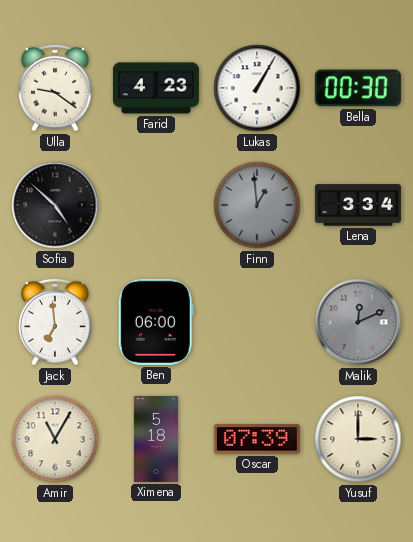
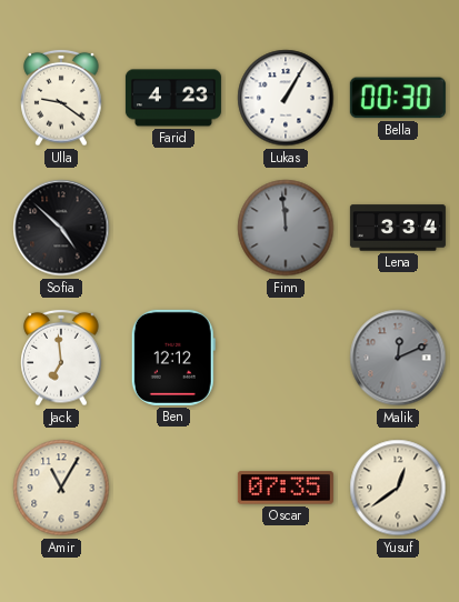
Finn: 12:59 -> 11:59
Ben: 06:00 -> 12:12
Ximena: 5:18 -> none
Oscar: 07:39 -> 07:35
Yusuf: 3:00 -> 12:39
